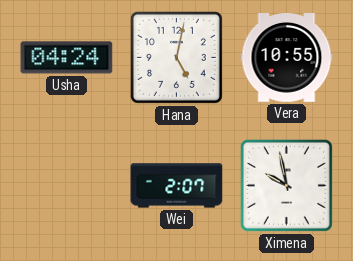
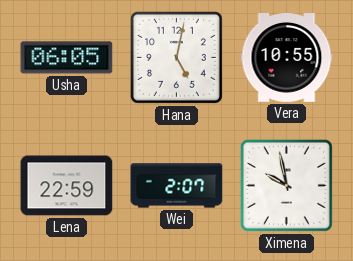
Usha: 04:24 -> 06:05
Lena: none -> 22:59
